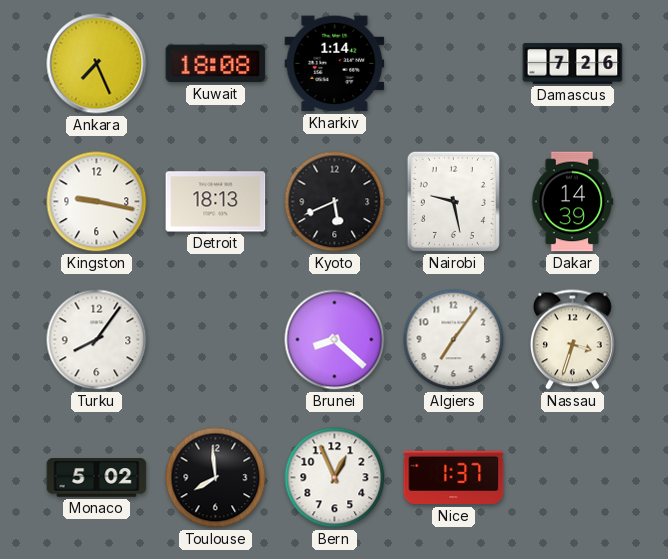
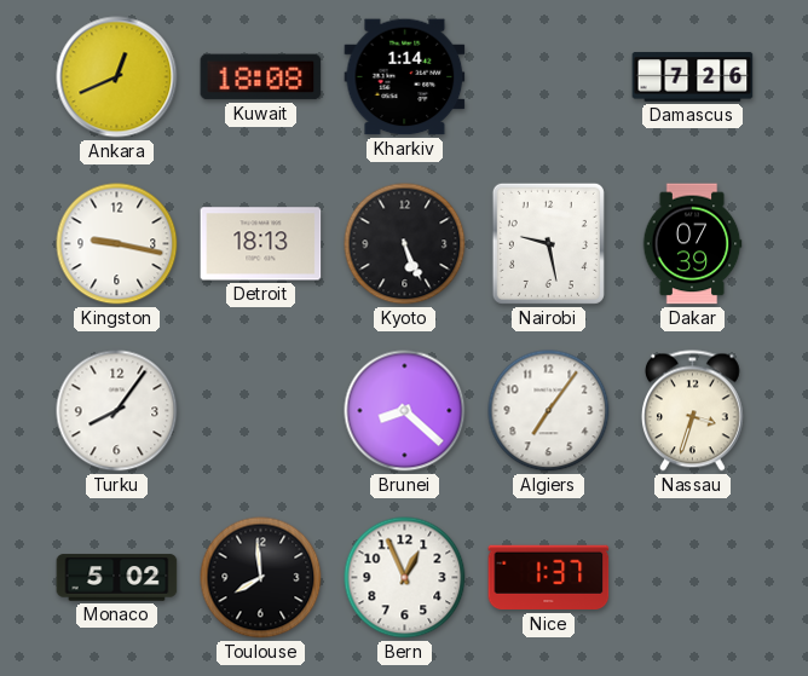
Ankara: 7:26 -> 12:41
Kyoto: 5:41 -> 5:26
Dakar: 14:39 -> 07:39
